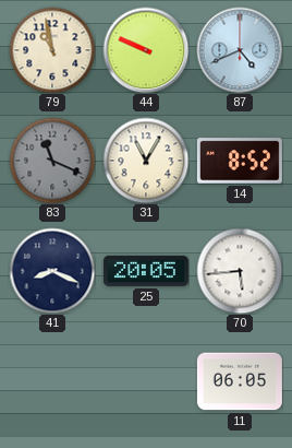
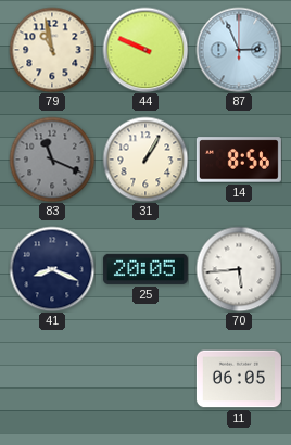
87: 4:41 -> 2:56
31: 11:05 -> 1:05
14: 8:52 -> 8:56
